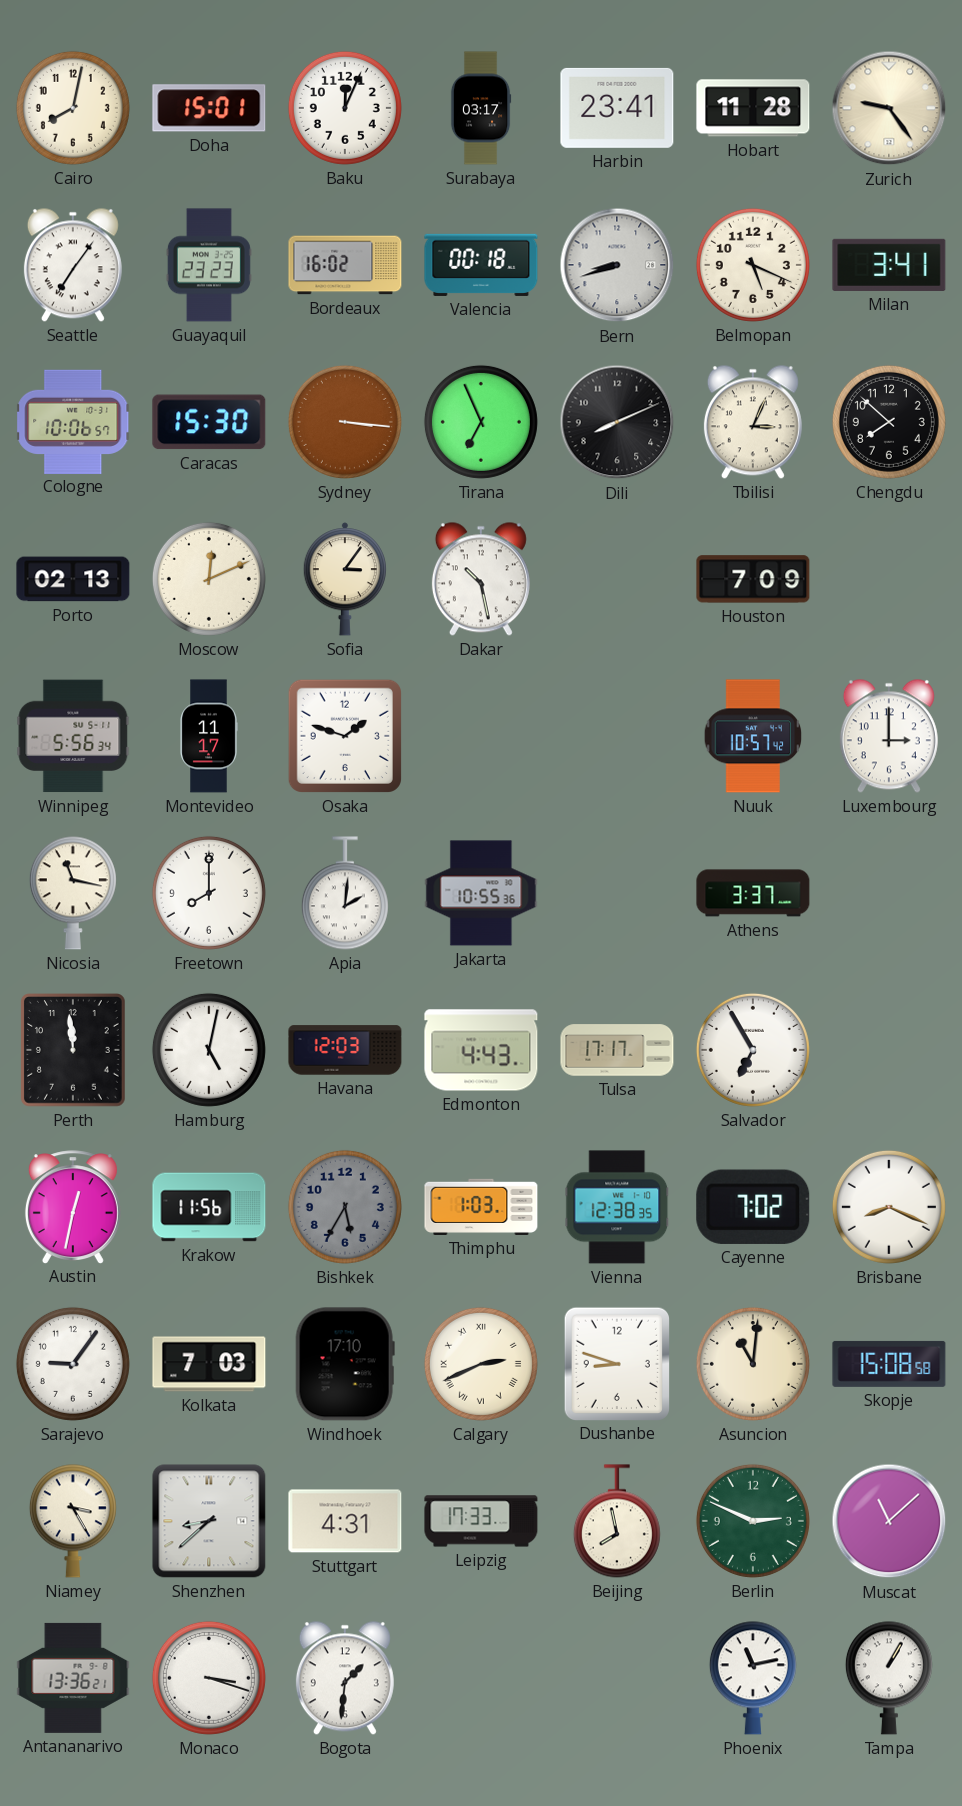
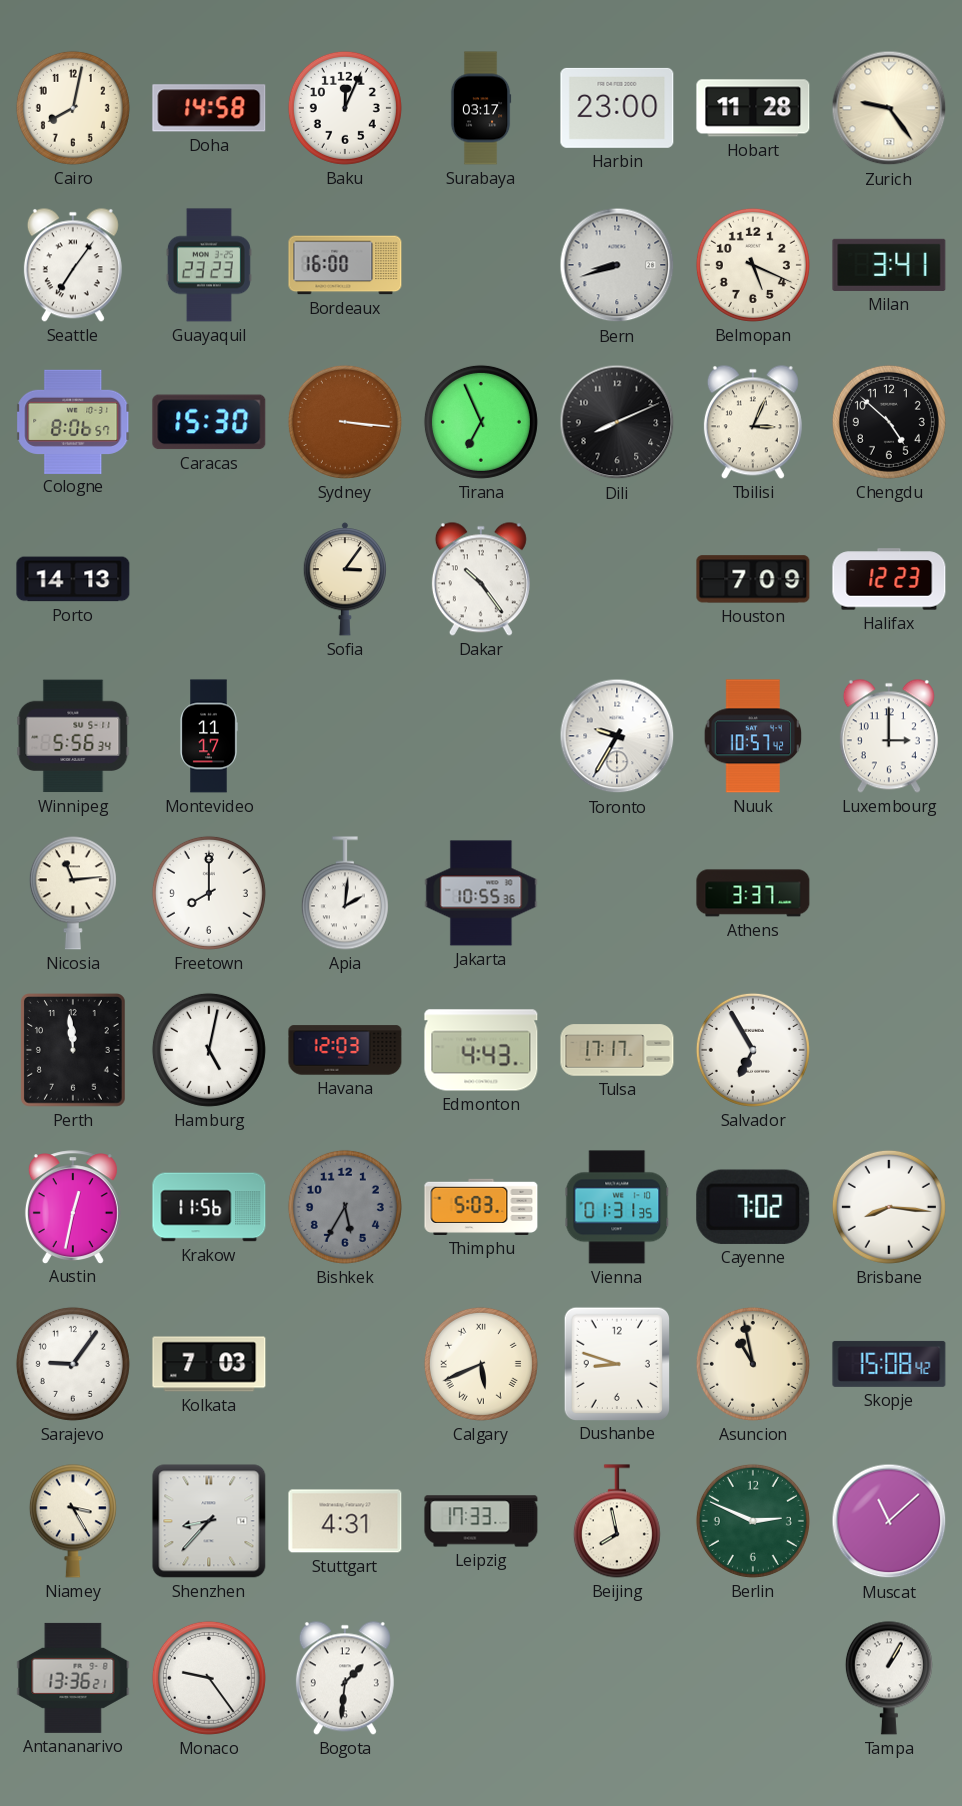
Doha: 15:01 -> 14:58
Harbin: 23:41 -> 23:00
Bordeaux: 16:02 -> 16:00
Valencia: 00:18 -> none
Cologne: 10:06 -> 8:06
Chengdu: 7:52 -> 4:52
Porto: 02:13 -> 14:13
Moscow: 12:11 -> none
Dakar: 10:28 -> 10:24
Halifax: none -> 12:23
Osaka: 1:48 -> none
Toronto: none -> 9:35
Nicosia: 11:17 -> 11:14
Thimphu: 1:03 -> 5:03
Vienna: 12:38 -> 01:31
Brisbane: 8:19 -> 8:16
Windhoek: 17:10 -> none
Calgary: 2:41 -> 5:41
Asuncion: 11:01 -> 10:58
Skopje: 15:08:58 -> 15:08:42
Shenzhen: 8:38 -> 8:37
Monaco: 3:18 -> 9:24
Phoenix: 11:13 -> none
